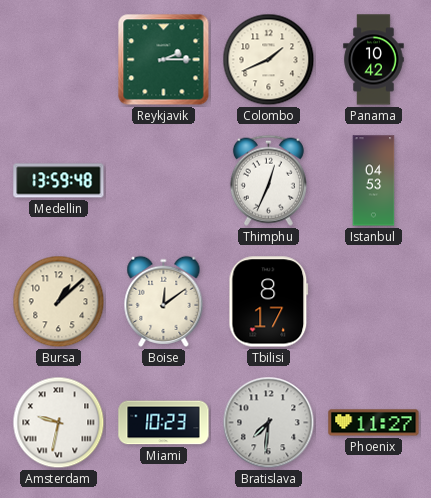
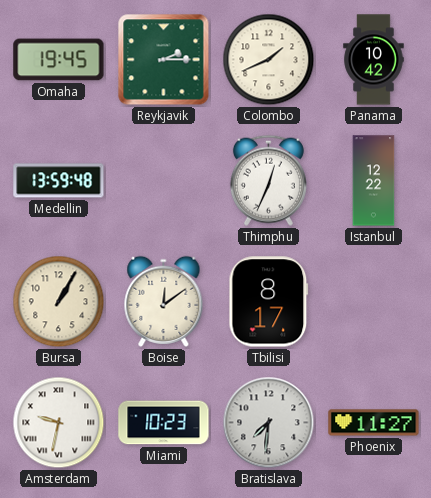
Omaha: none -> 19:45
Istanbul: 04:53 -> 12:22
Bursa: 1:08 -> 1:05
